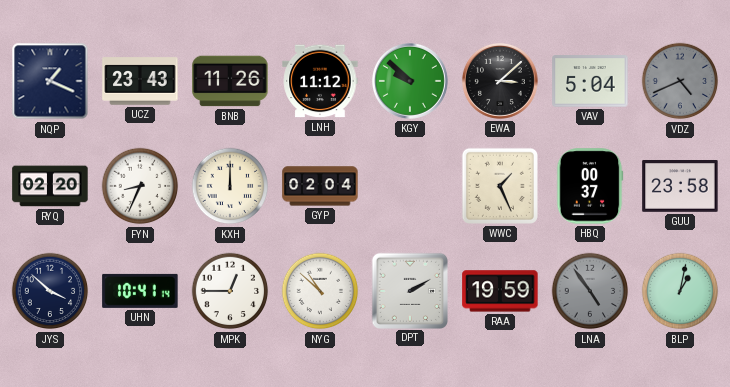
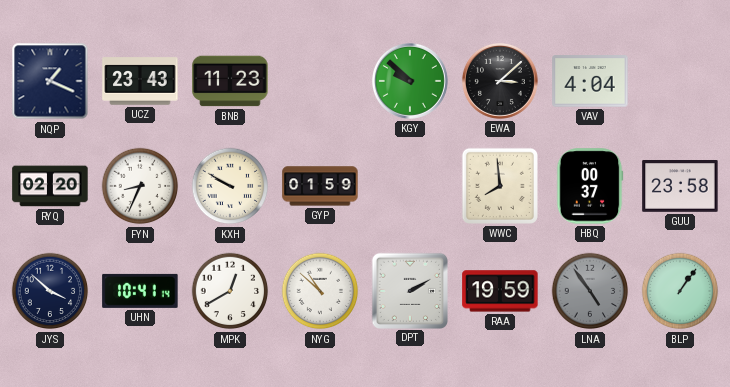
BNB: 11:26 -> 11:23
LNH: 11:12 -> none
VAV: 5:04 -> 4:04
VDZ: 4:41 -> none
KXH: 12:00 -> 9:50
GYP: 02:04 -> 01:59
WWC: 1:26 -> 7:59
MPK: 12:45 -> 12:40
BLP: 1:02 -> 1:06
